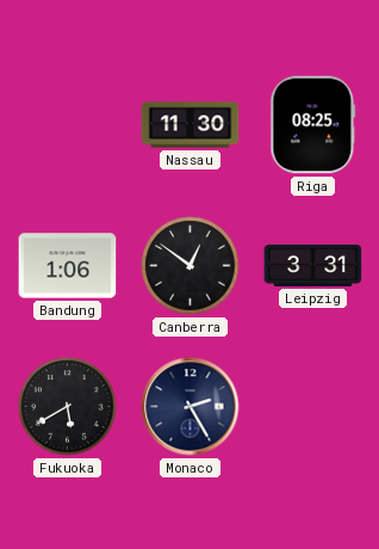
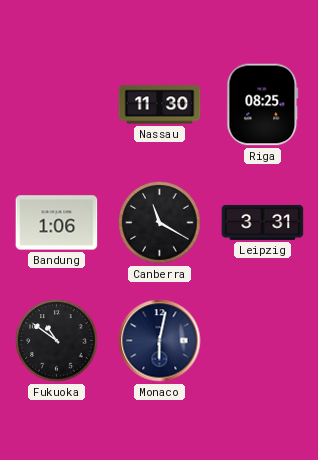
Canberra: 12:51 -> 11:20
Fukuoka: 5:40 -> 10:51
Monaco: 2:25 -> 6:02
